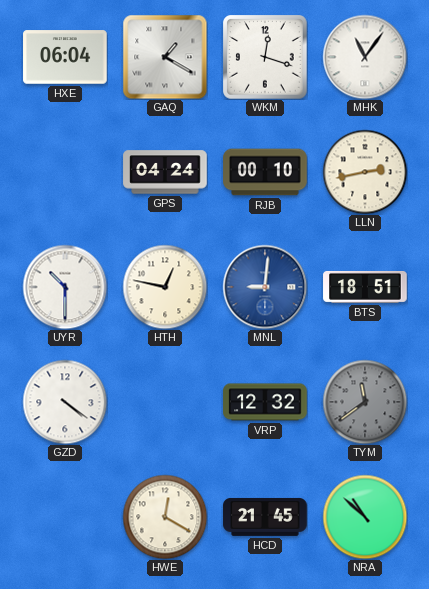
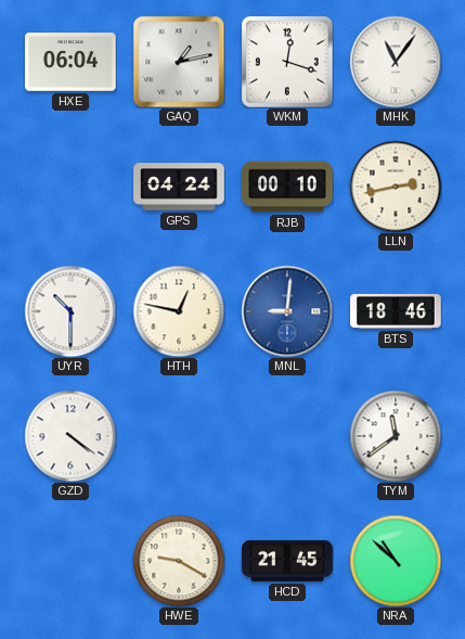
GAQ: 1:20 -> 1:13
BTS: 18:51 -> 18:46
VRP: 12:32 -> none
TYM dial: grey -> white
HWE: 12:20 -> 9:20
